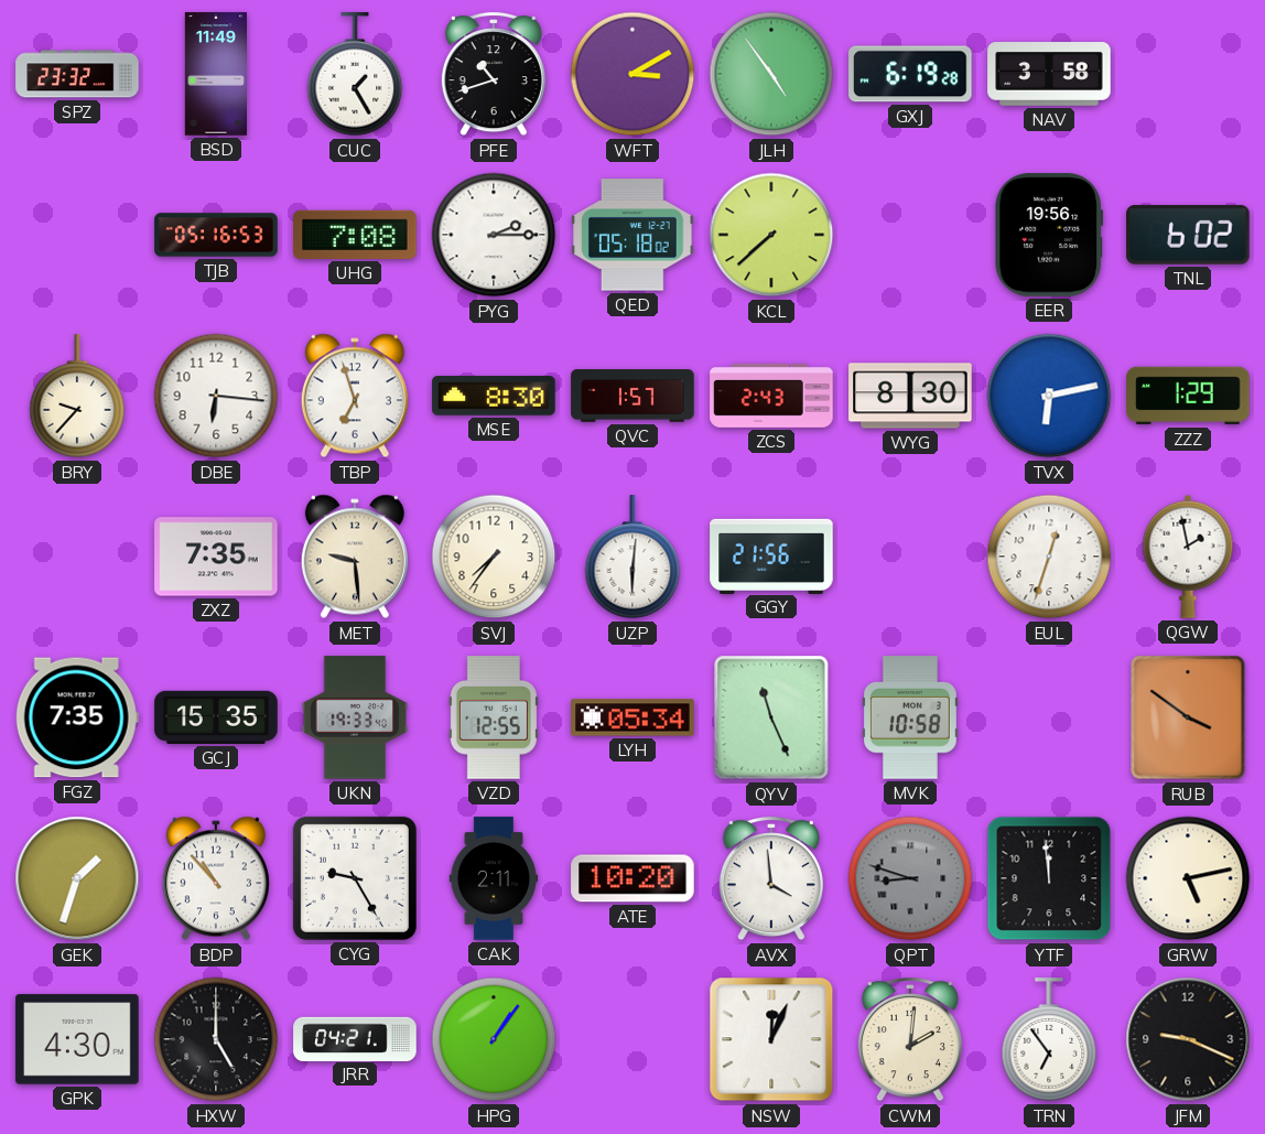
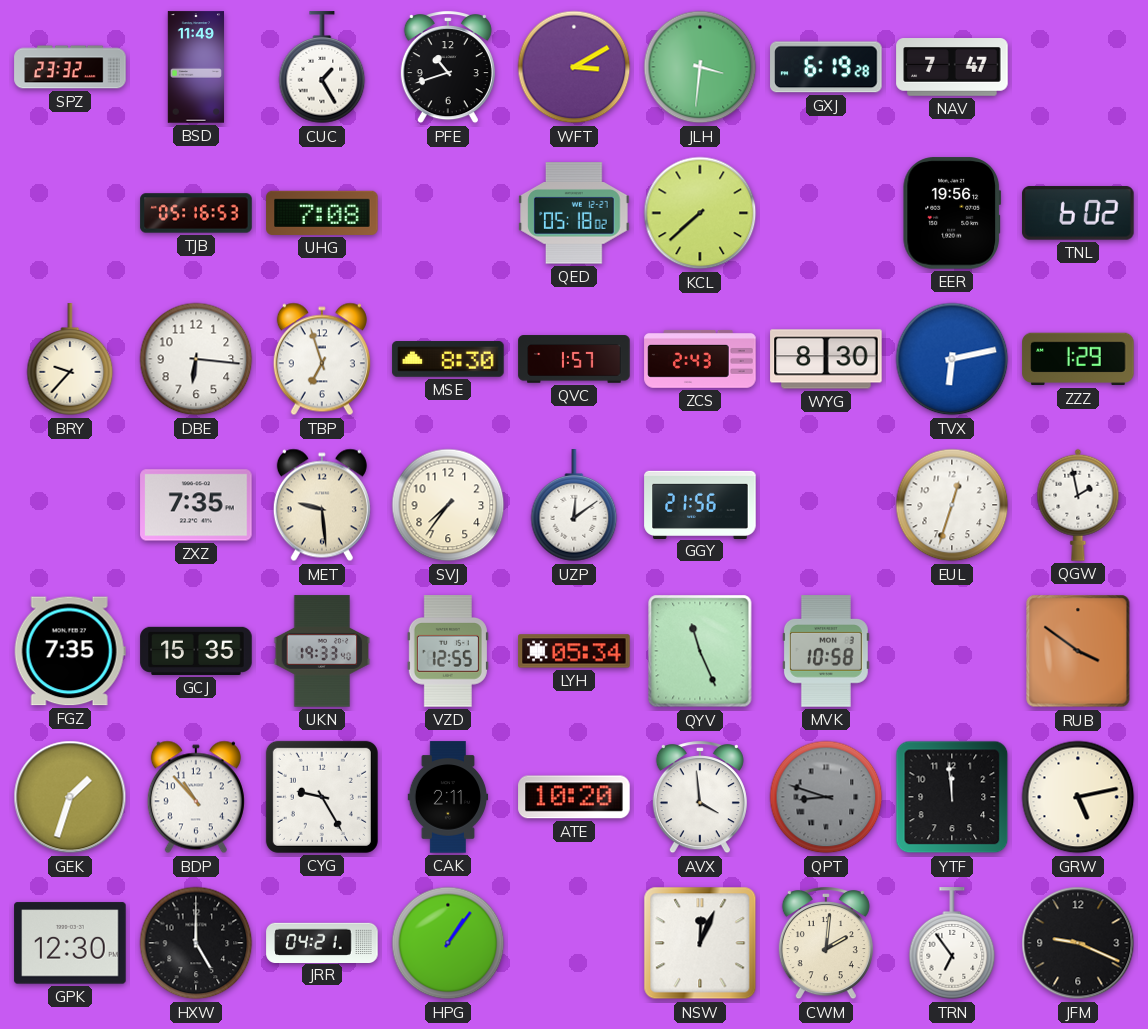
JLH: 4:54 -> 3:31
NAV: 3:58 -> 7:47
PYG: 2:15 -> none
UZP: 6:01 -> 12:09
GPK: 4:30 -> 12:30
